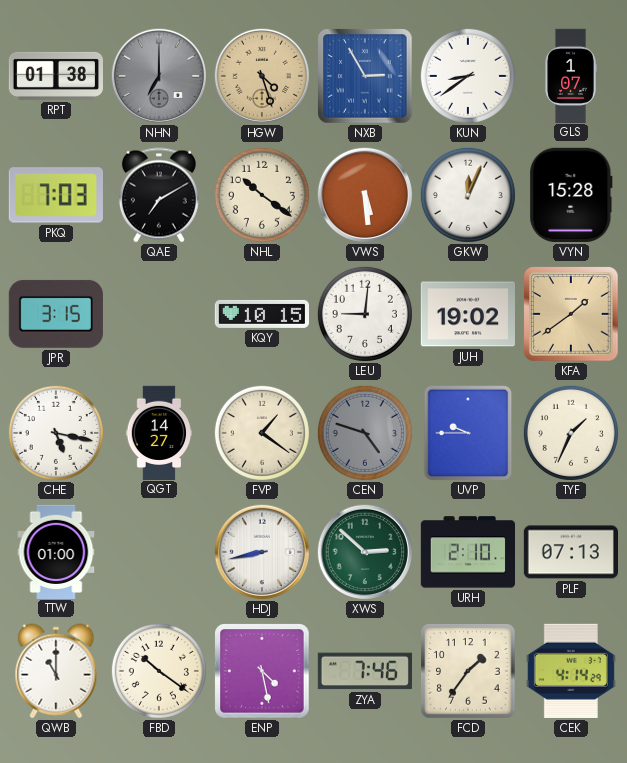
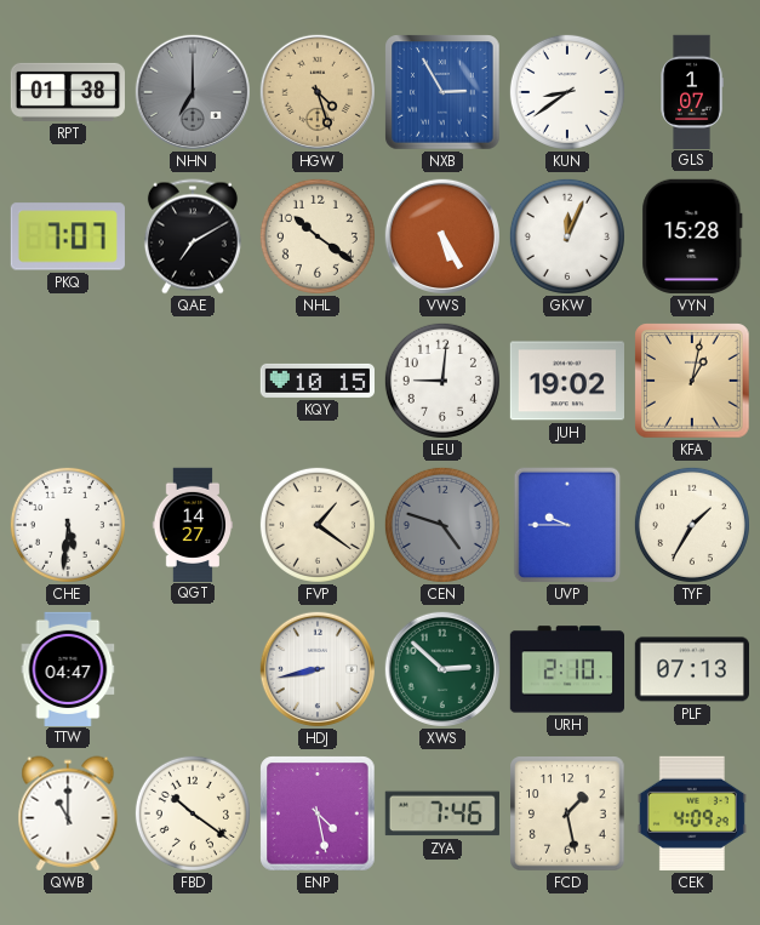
PKQ: 7:03 -> 7:07
VWS: 5:29 -> 5:25
JPR: 3:15 -> none
KFA: 1:39 -> 1:02
CHE: 5:17 -> 5:31
TYF: 1:34 -> 1:35
TTW: 01:00 -> 04:47
FCD: 1:36 -> 1:28
CEK: 4:14 -> 4:09
